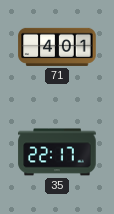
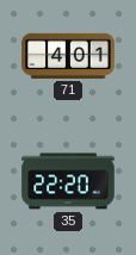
35: 22:17 -> 22:20
